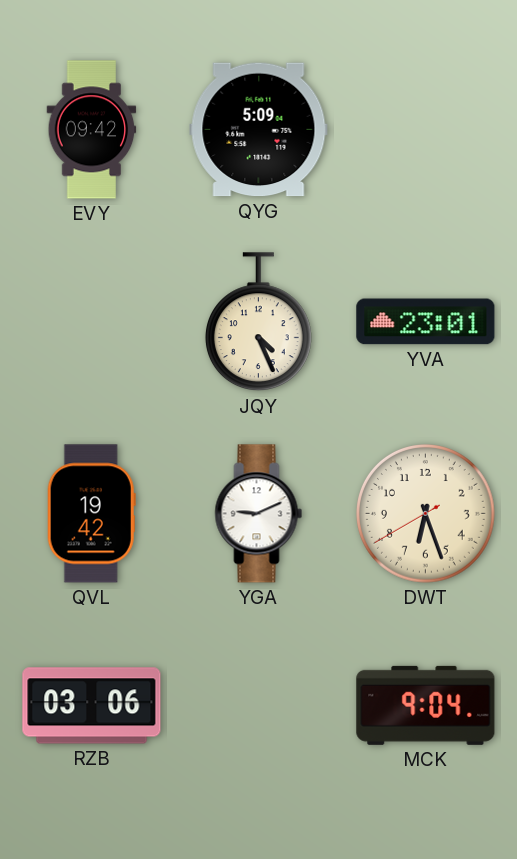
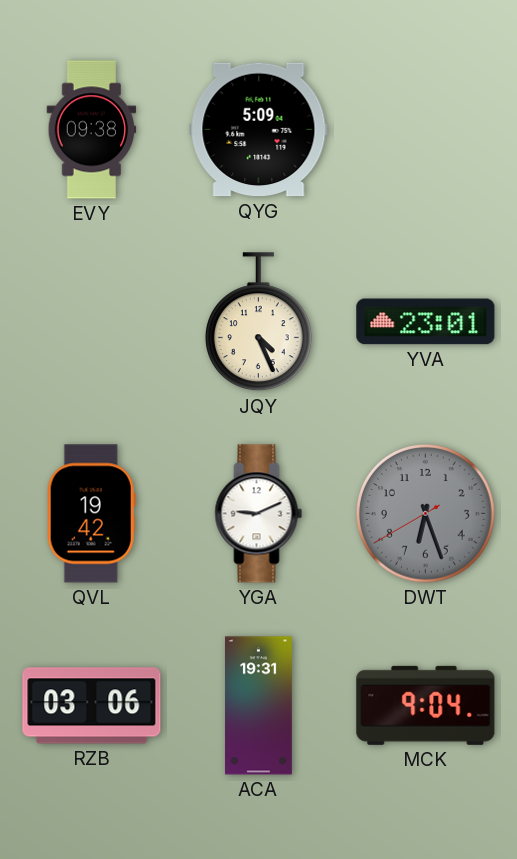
EVY: 09:42 -> 09:38
DWT dial: cream -> grey
ACA: none -> 19:31
